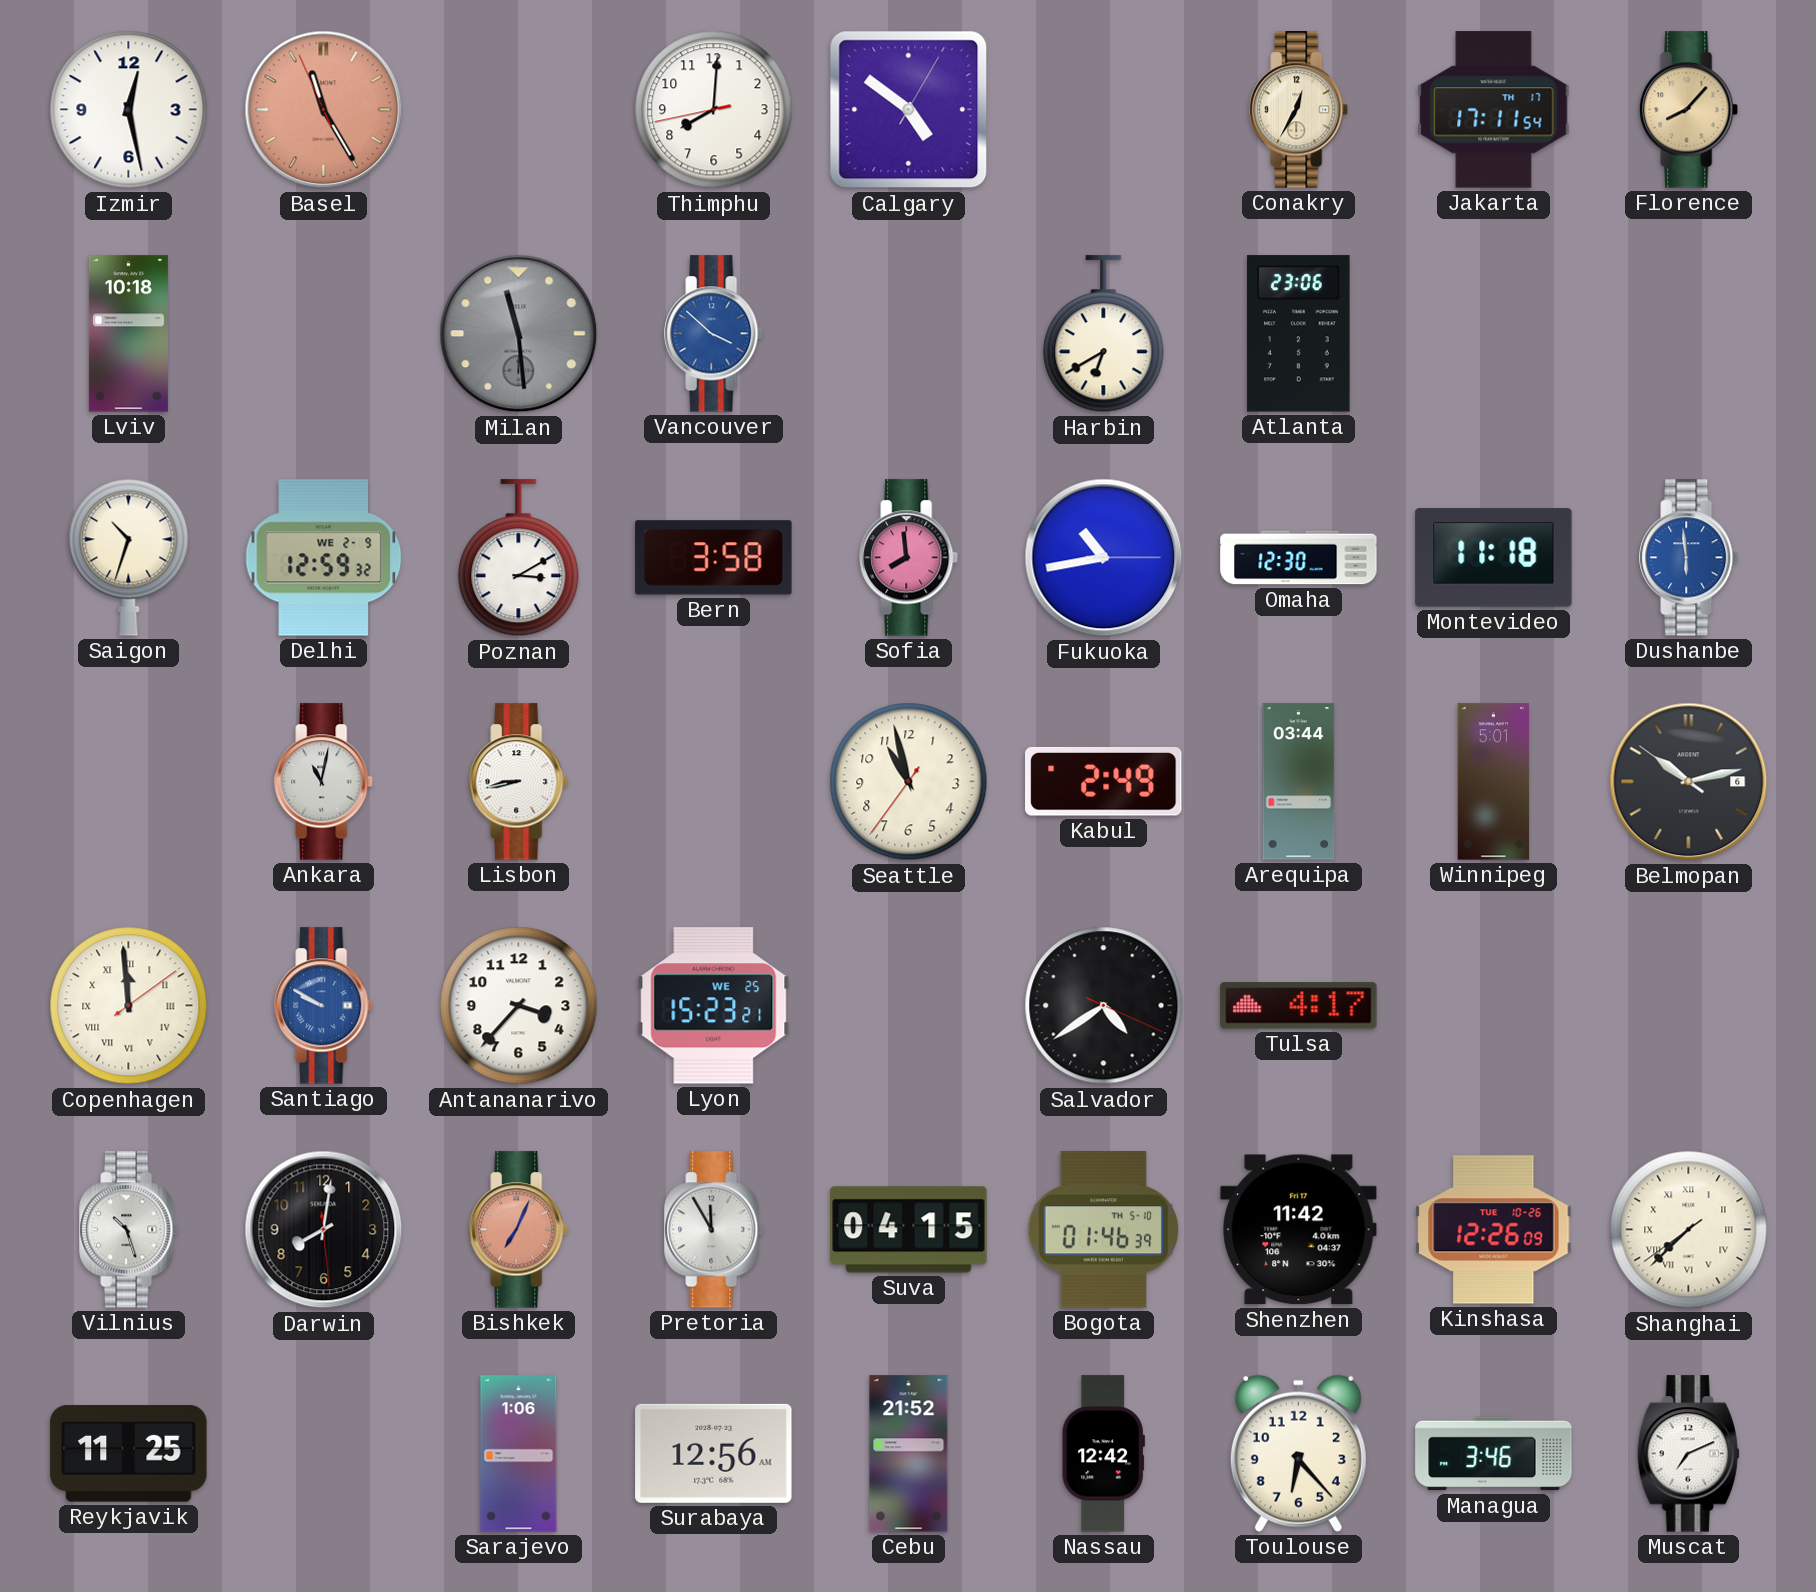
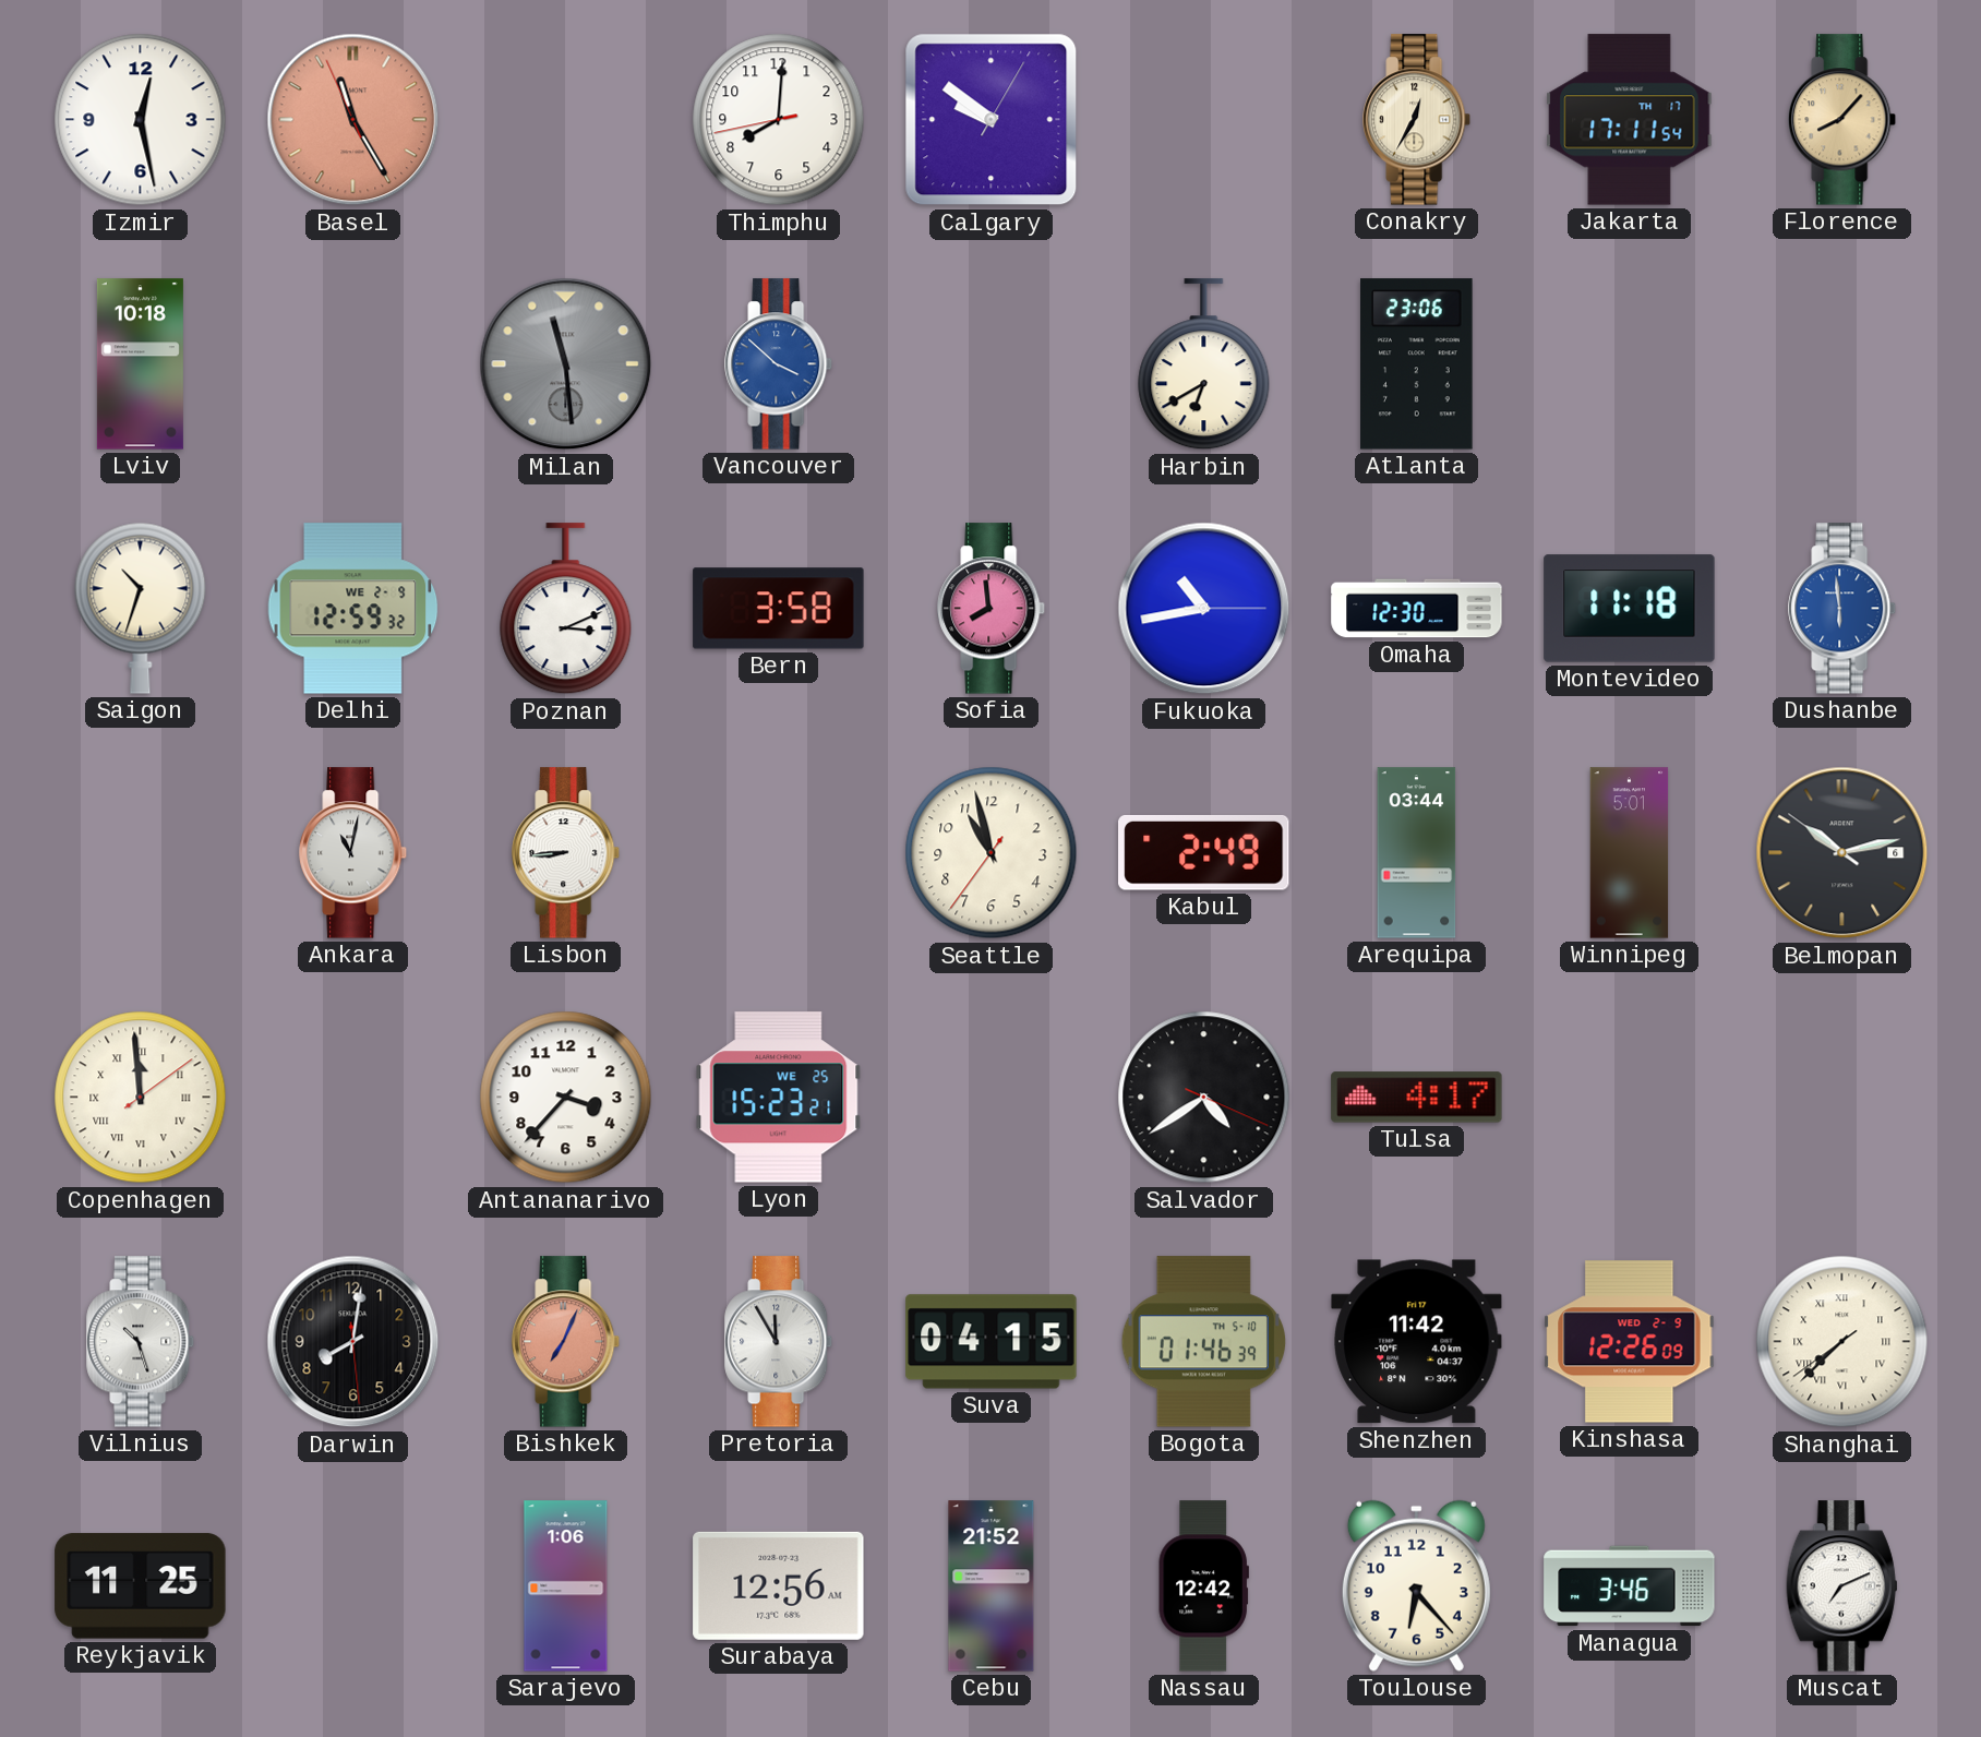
Calgary: 4:51 -> 9:51
Poznan: 3:10 -> 3:11
Lisbon: 8:43 -> 8:44
Santiago: 9:50 -> none
Kinshasa date: TUE 10-26 -> WED 2-9
